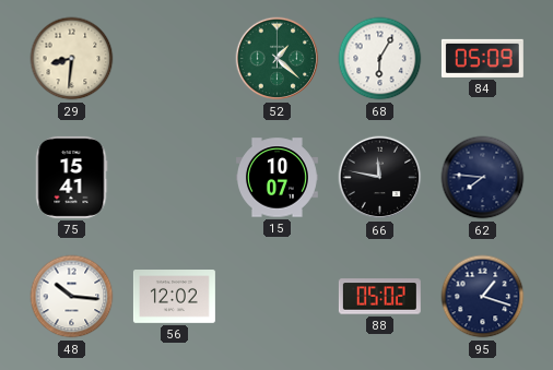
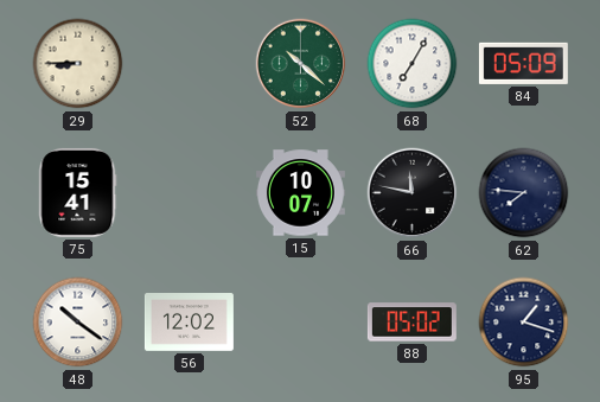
29: 8:31 -> 8:45
52: 1:22 -> 10:22
68: 6:05 -> 7:05
48: 10:16 -> 10:21
